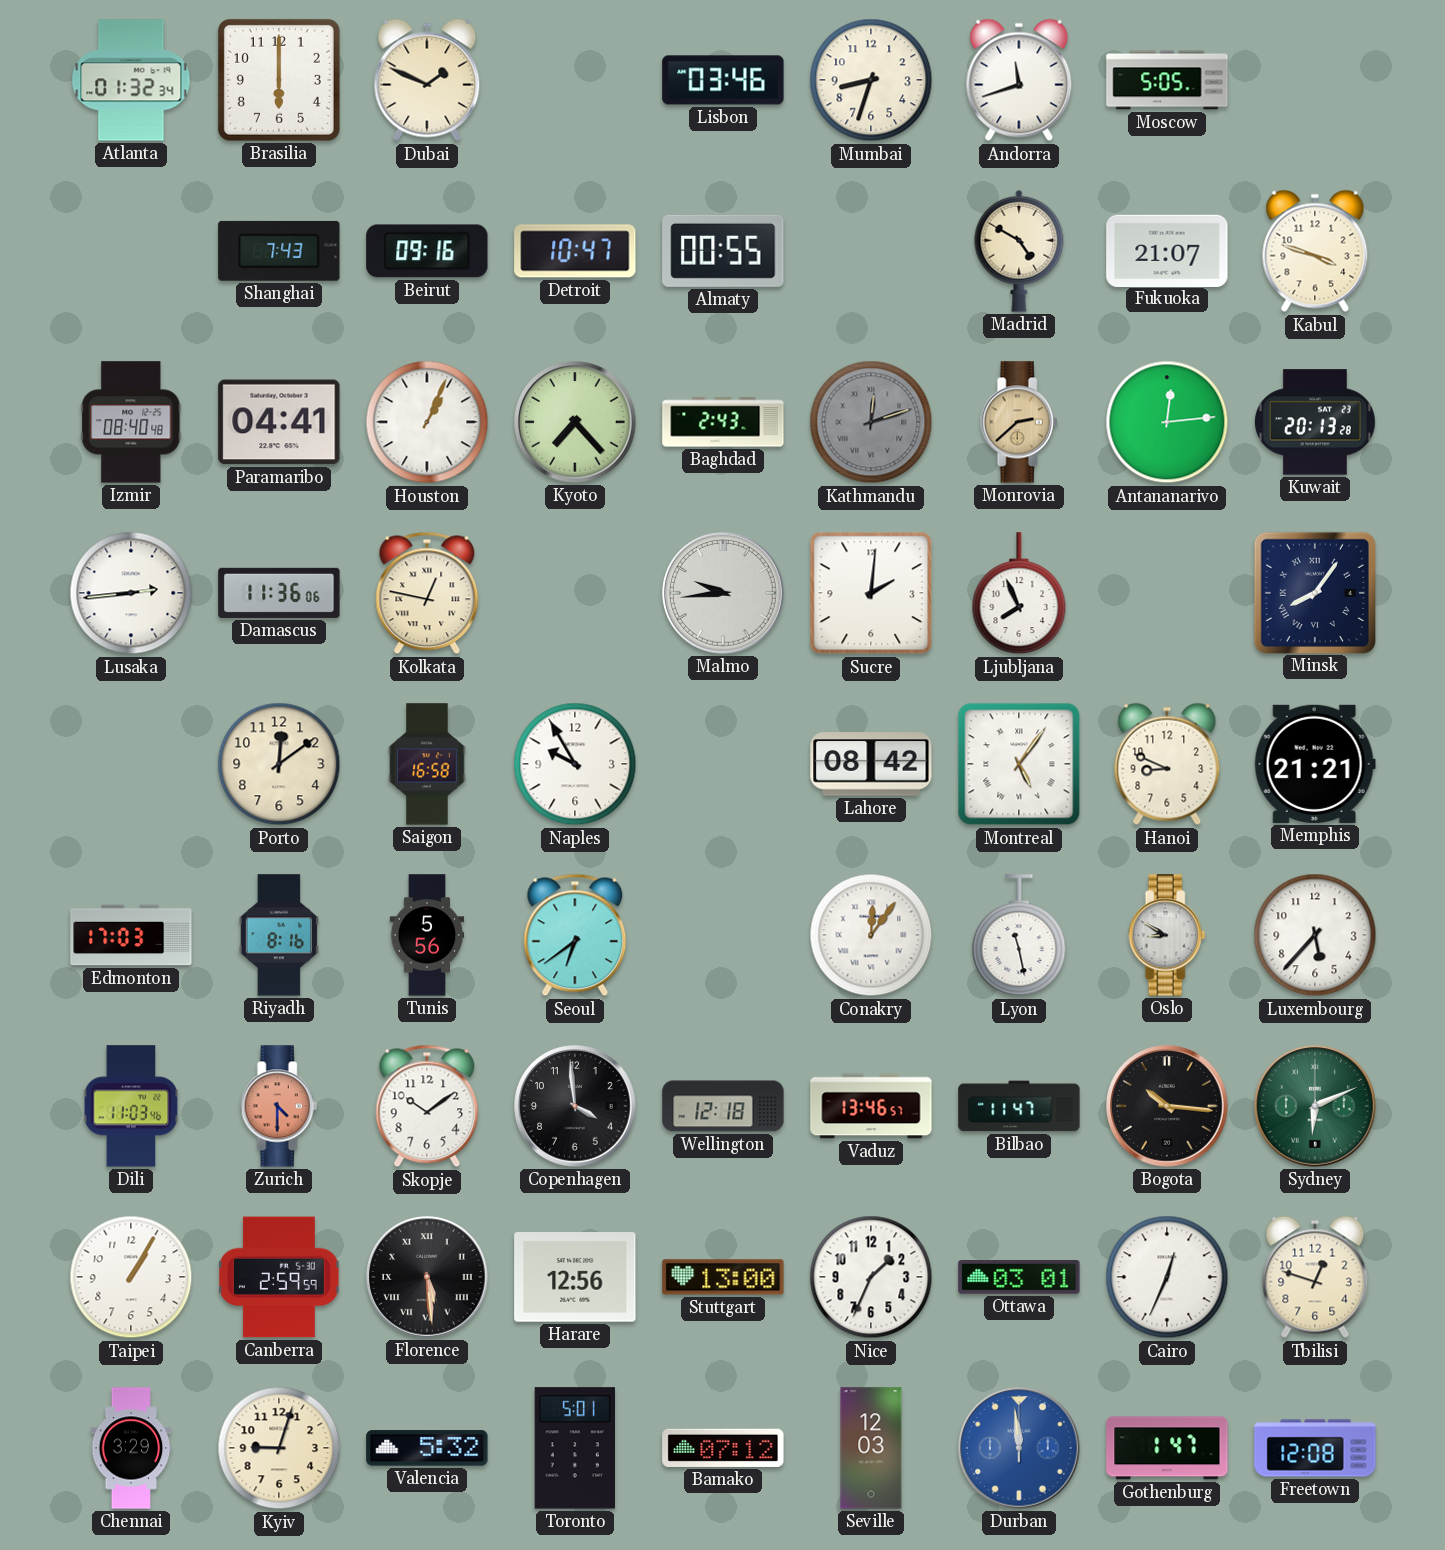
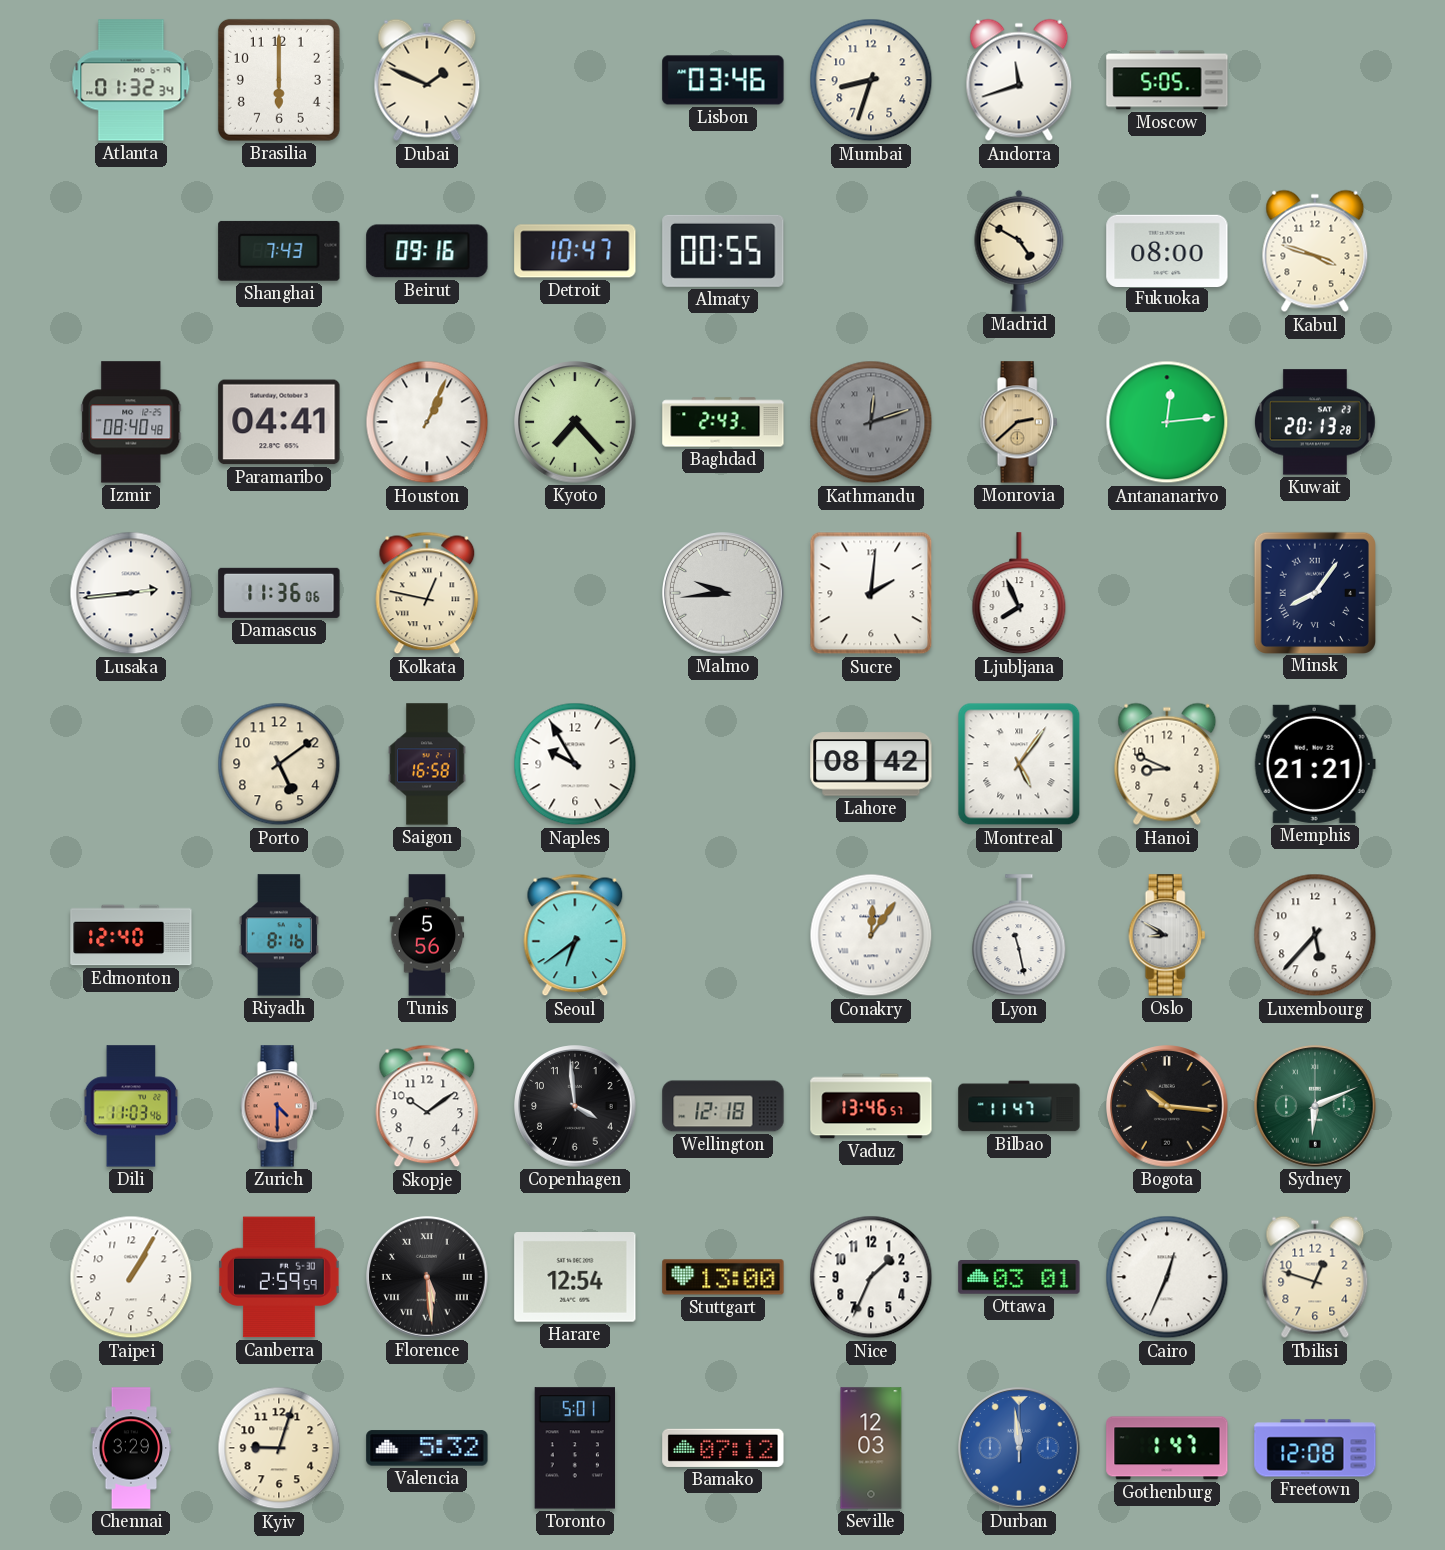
Fukuoka: 21:07 -> 08:00
Porto: 12:09 -> 5:09
Edmonton: 17:03 -> 12:40
Harare: 12:56 -> 12:54
